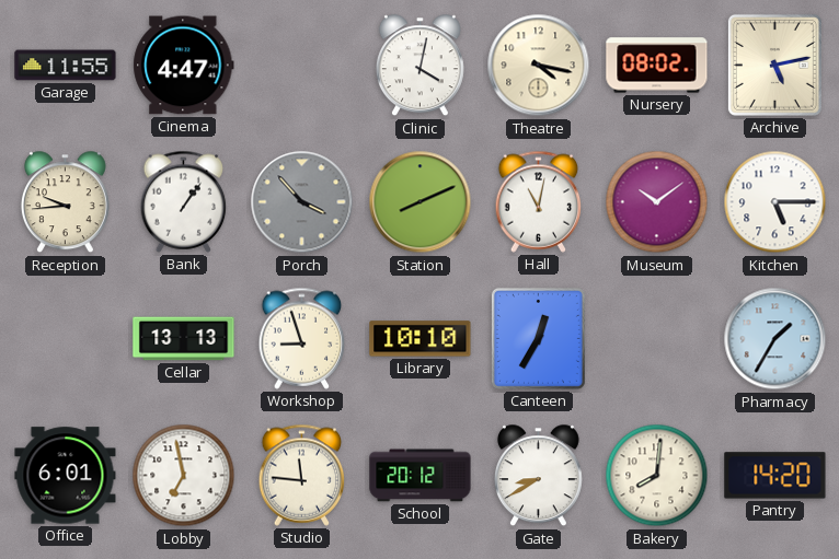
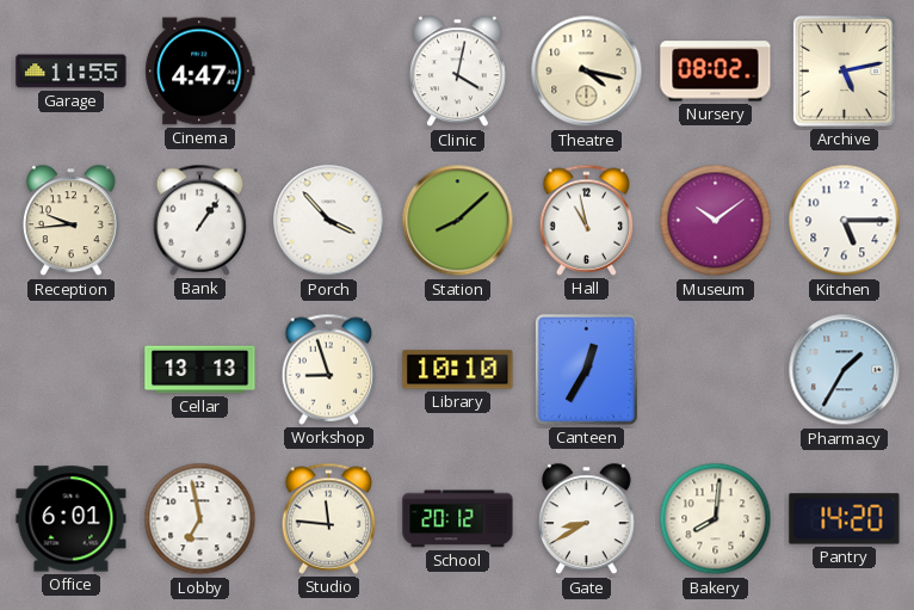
Porch dial: grey -> white
Station: 8:11 -> 8:08
Hall: 11:02 -> 10:58
